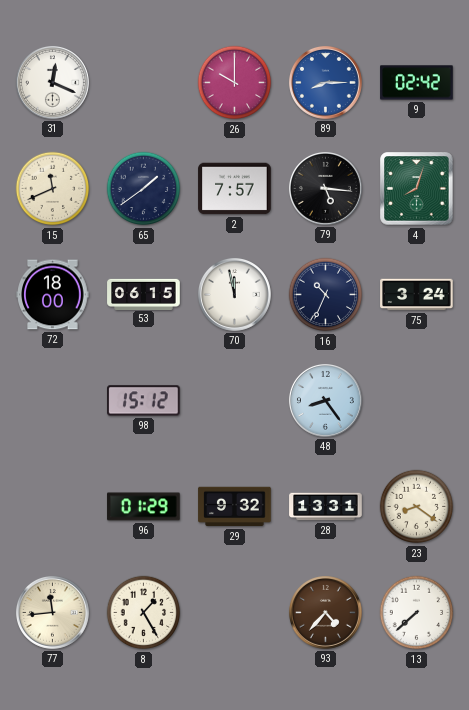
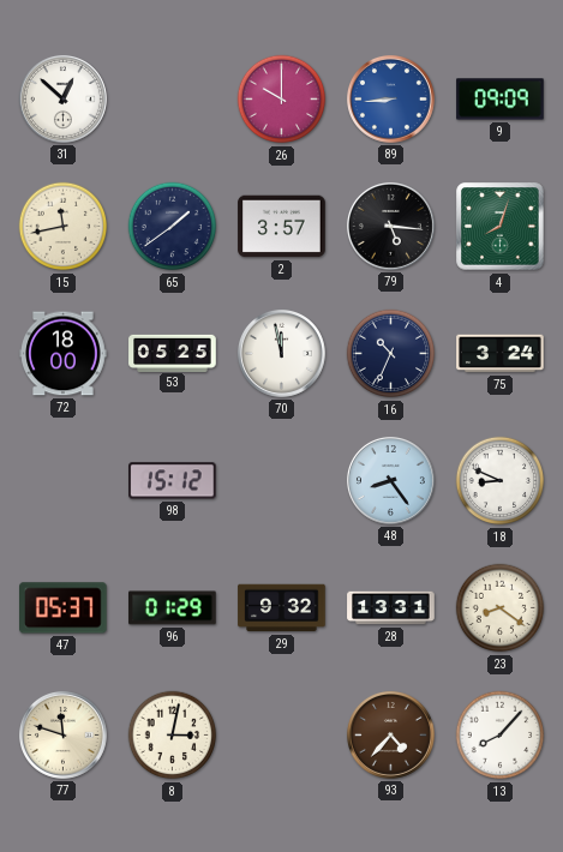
31: 12:19 -> 12:52
89: 8:15 -> 8:44
9: 02:42 -> 09:09
15: 11:41 -> 11:43
2: 7:57 -> 3:57
53: 06:15 -> 05:25
18: none -> 8:49
47: none -> 05:37
77: 11:44 -> 11:48
8: 1:25 -> 3:02
13: 7:38 -> 8:07
